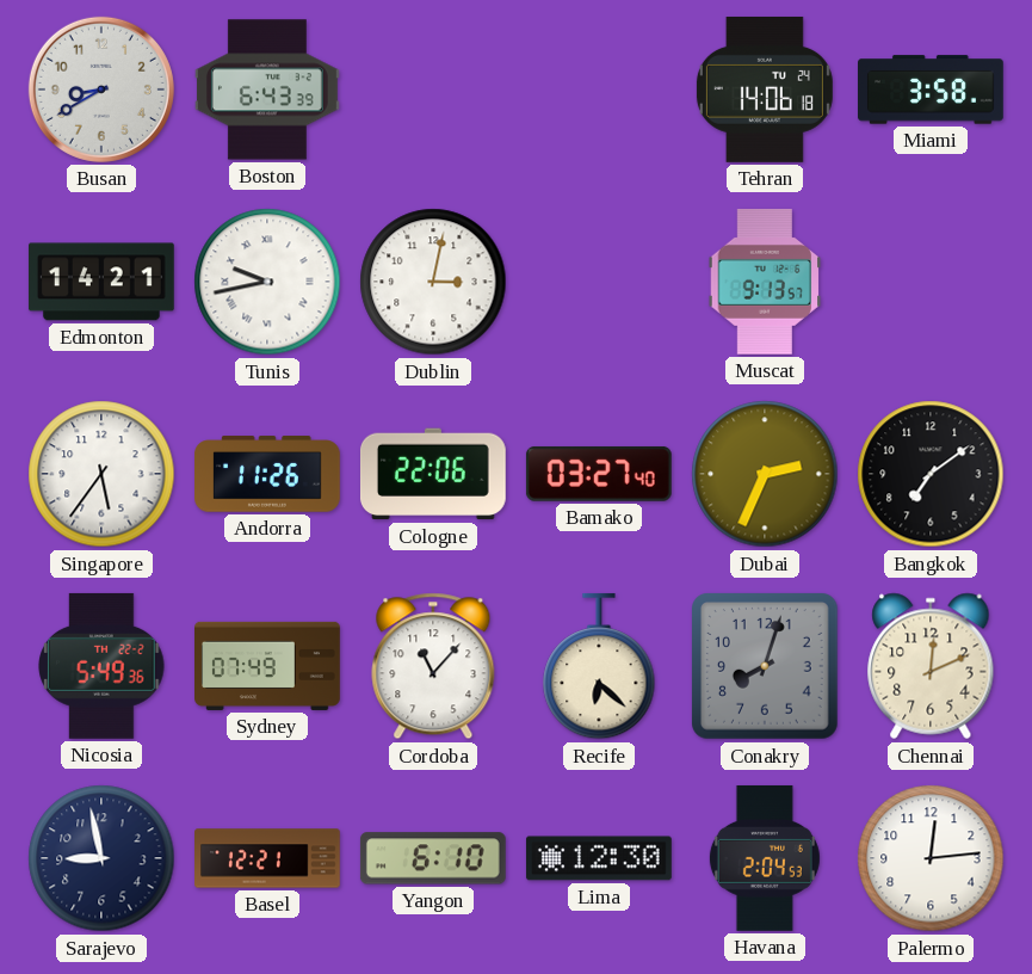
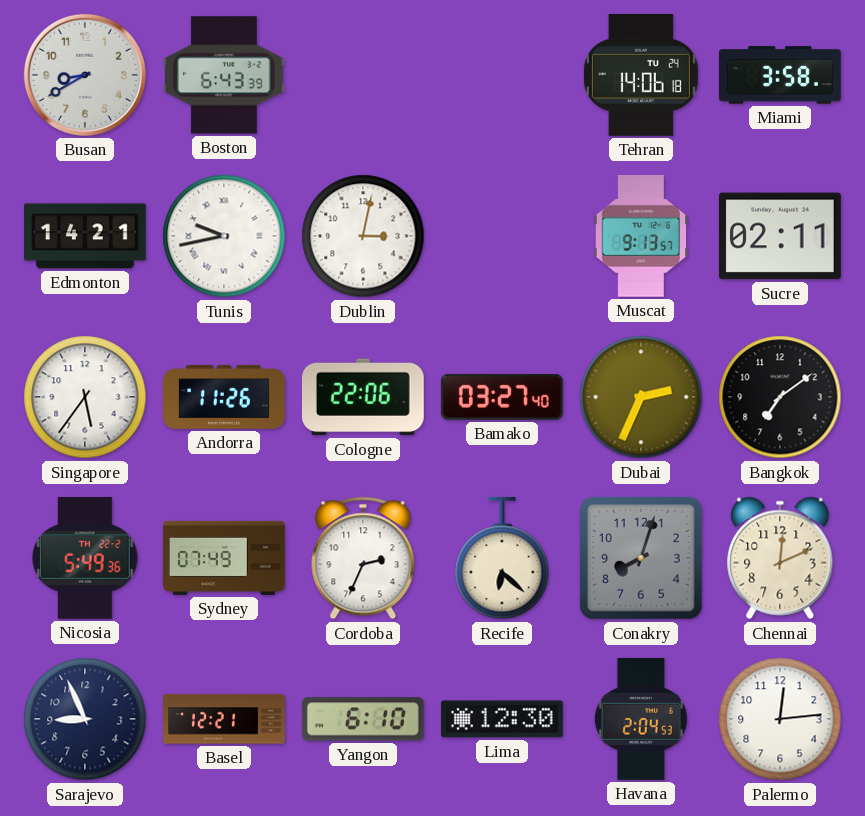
Sucre: none -> 02:11
Cordoba: 11:07 -> 2:34
Sarajevo: 8:58 -> 8:56
